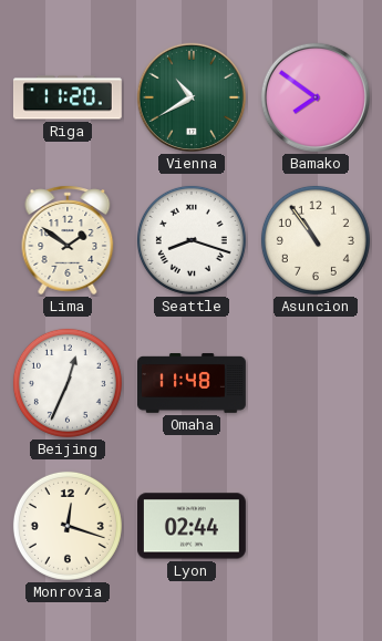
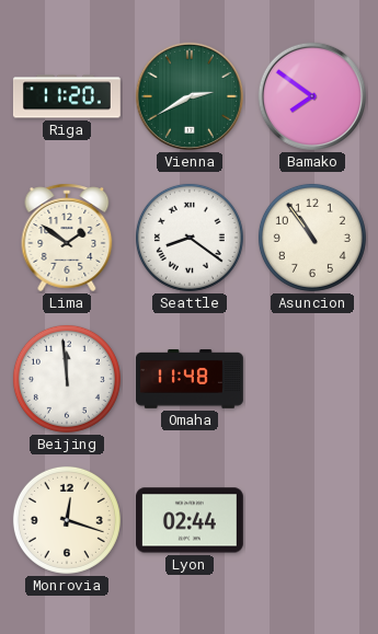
Vienna: 10:40 -> 2:40
Seattle: 8:18 -> 8:21
Beijing: 12:34 -> 11:59
